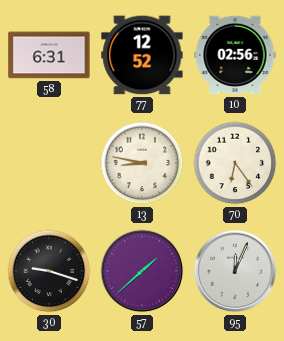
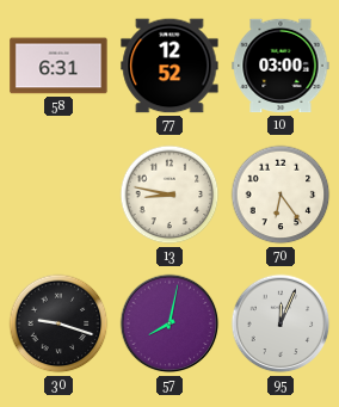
10: 02:56 -> 03:00
57: 1:38 -> 8:02
